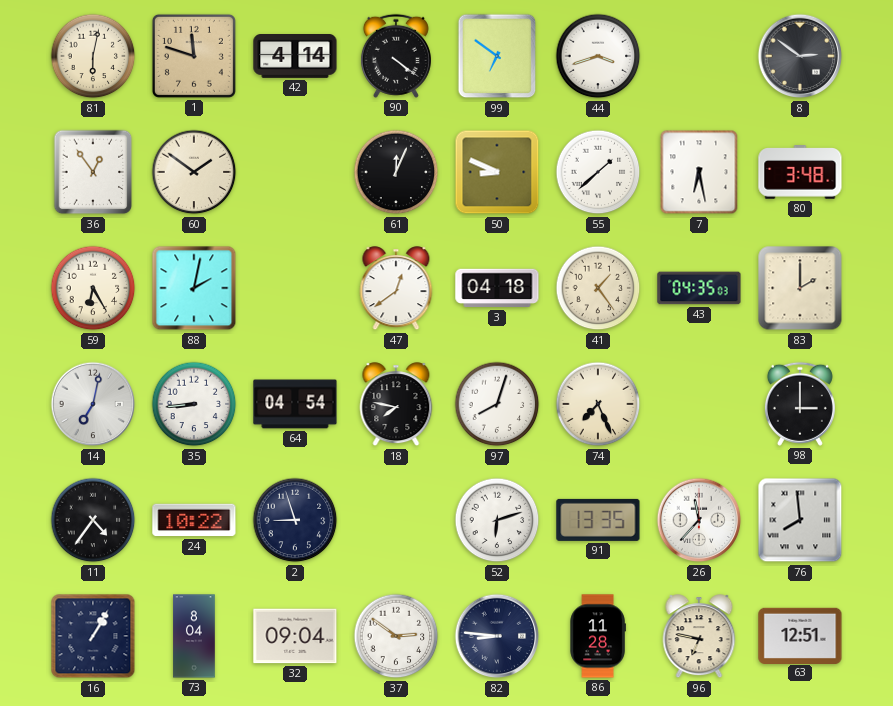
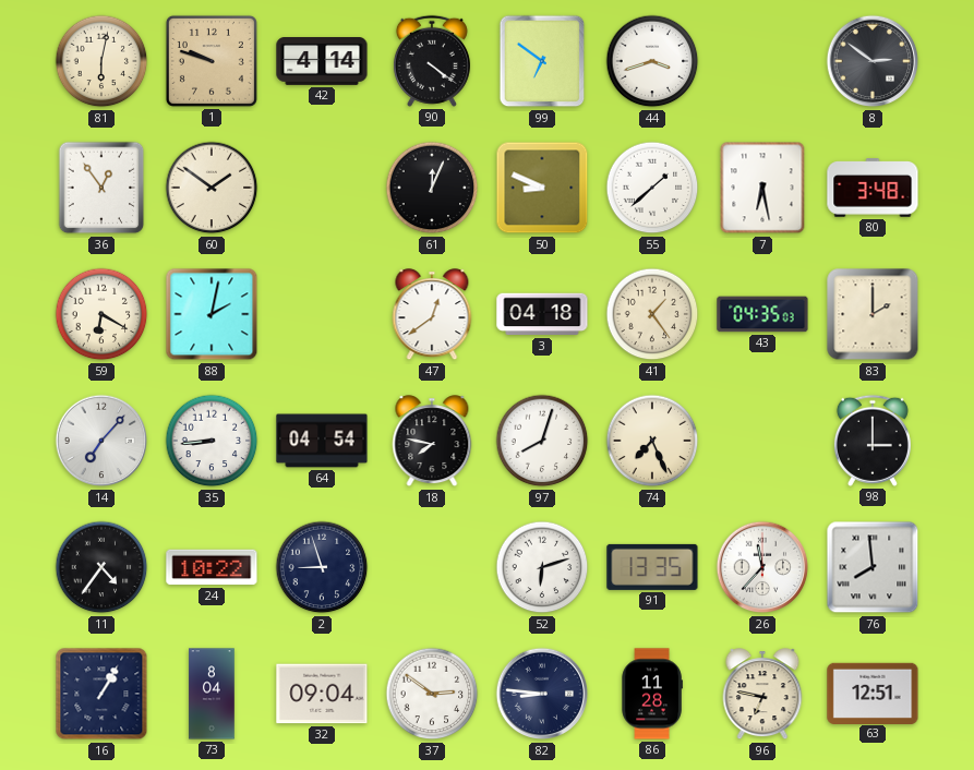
1: 11:48 -> 9:48
59: 6:25 -> 6:20
14: 7:02 -> 7:07
